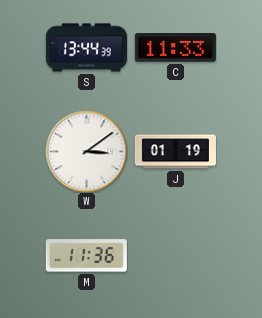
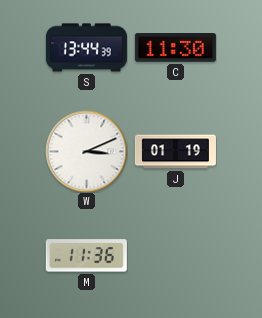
C: 11:33 -> 11:30
W: 3:09 -> 3:11
